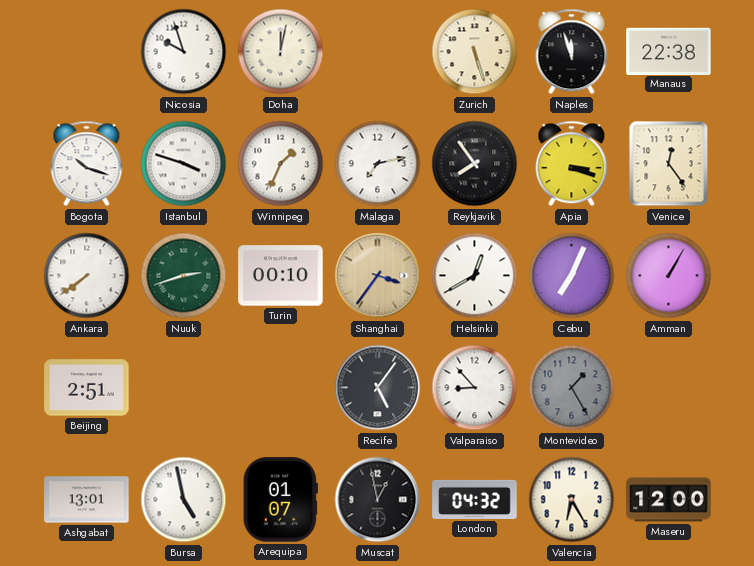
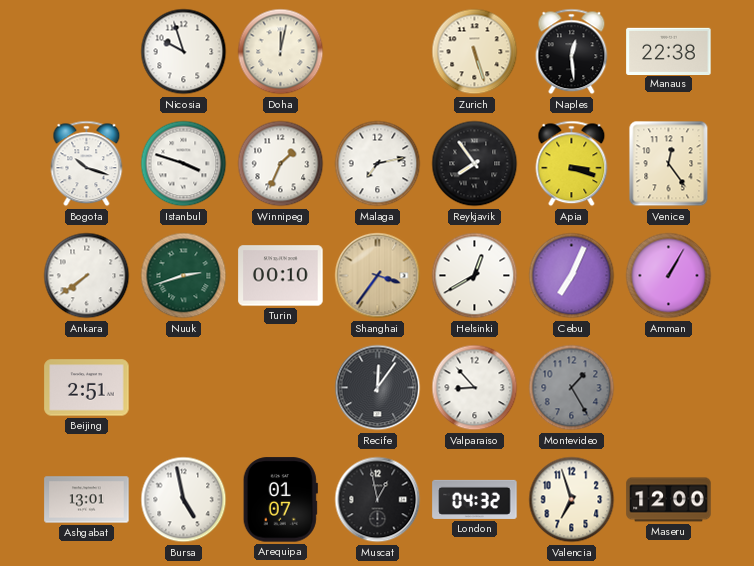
Naples: 11:57 -> 12:29
Recife: 5:06 -> 12:06
Valencia: 6:25 -> 6:57
